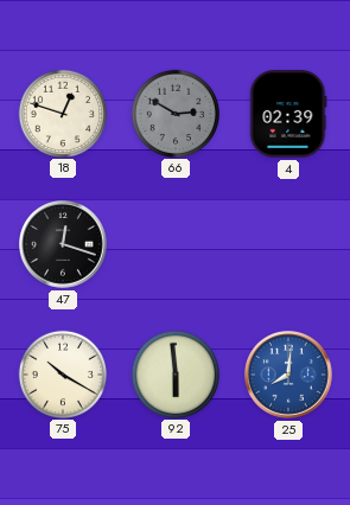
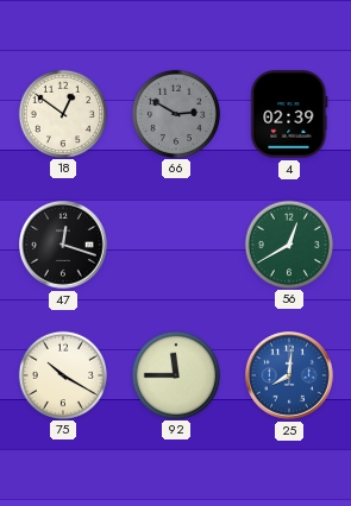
18: 12:48 -> 12:51
56: none -> 12:40
92: 5:59 -> 11:45
